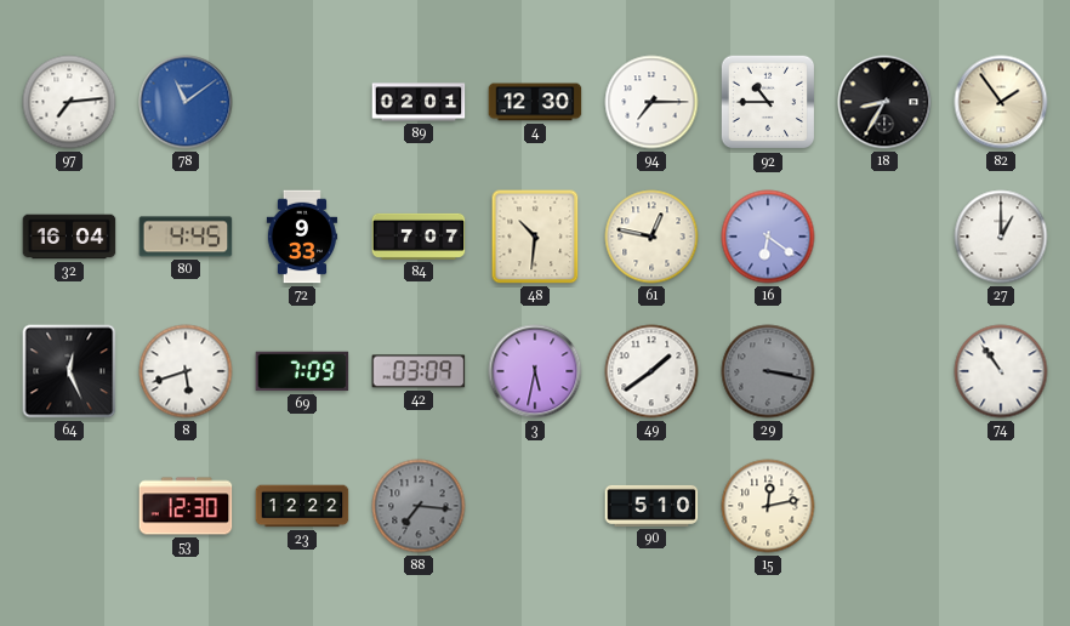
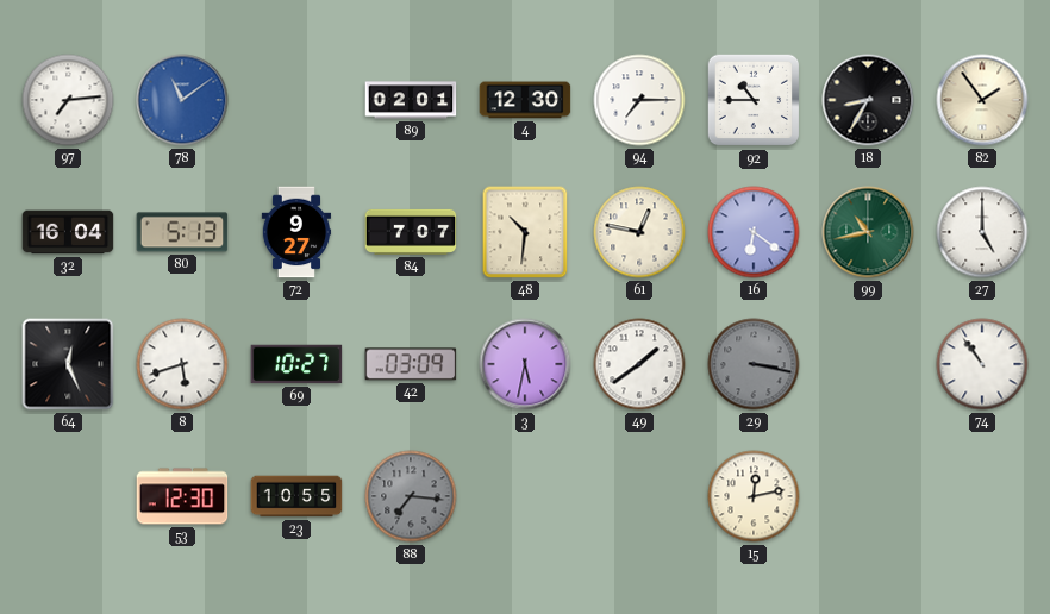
80: 4:45 -> 5:13
72: 9:33 -> 9:27
99: none -> 10:43
27: 1:00 -> 5:00
69: 7:09 -> 10:27
23: 12:22 -> 10:55
90: 5:10 -> none
